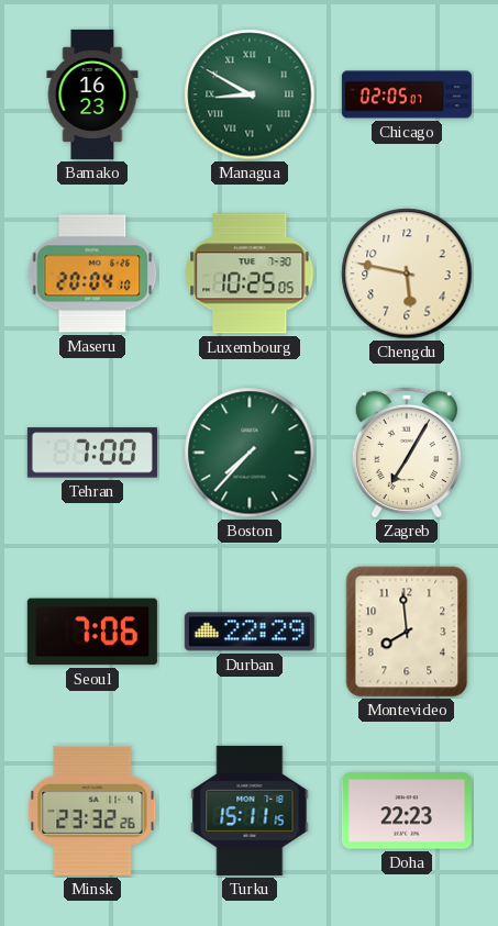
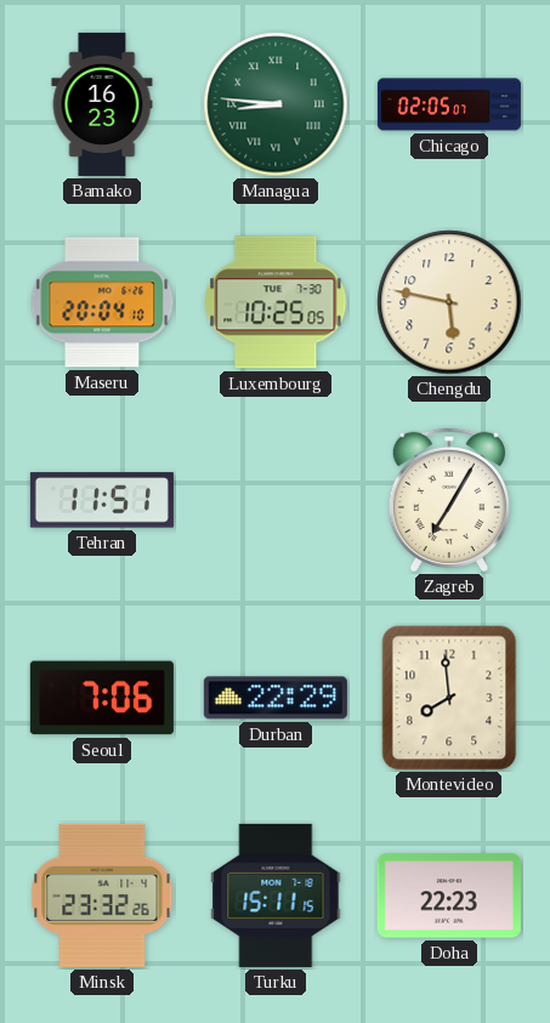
Managua: 8:50 -> 8:46
Tehran: 7:00 -> 11:51
Boston: 7:37 -> none
